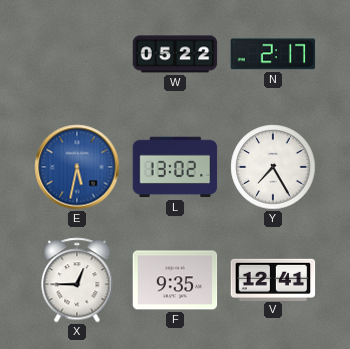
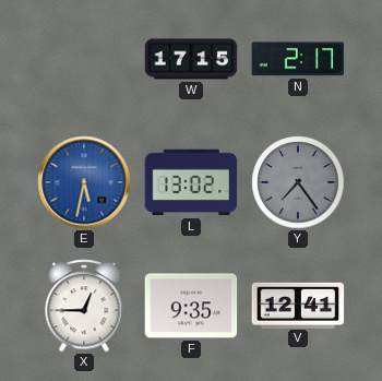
W: 05:22 -> 17:15
Y: 7:25 -> 7:24
Y dial: white -> grey
